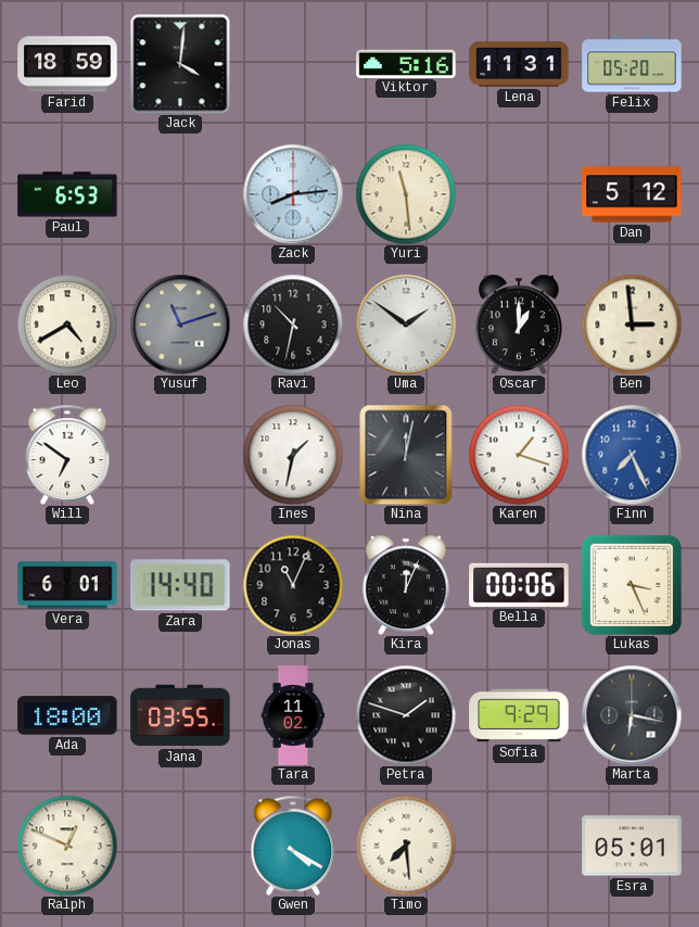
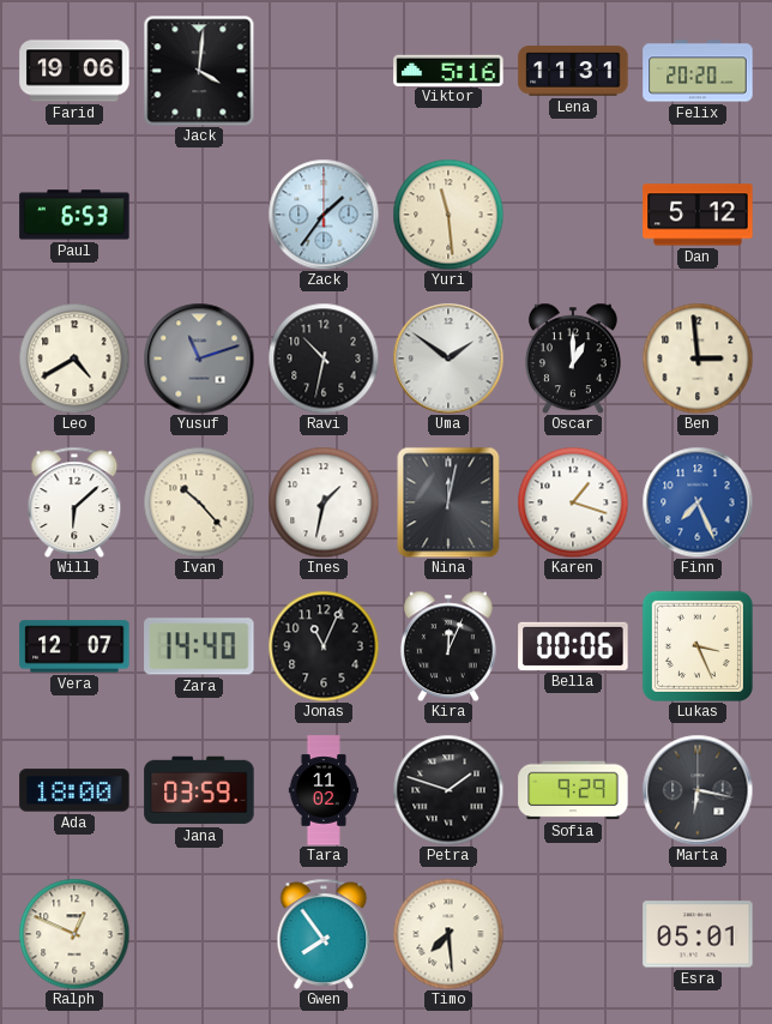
Farid: 18:59 -> 19:06
Felix: 05:20 -> 20:20
Zack: 8:14 -> 1:36
Will: 6:51 -> 6:08
Ivan: none -> 10:23
Vera: 6:01 -> 12:07
Jana: 03:55 -> 03:59
Gwen: 4:20 -> 7:54
